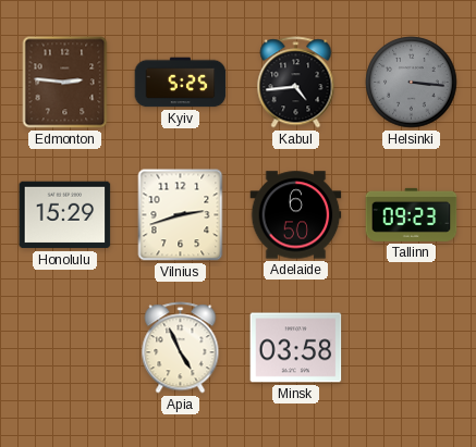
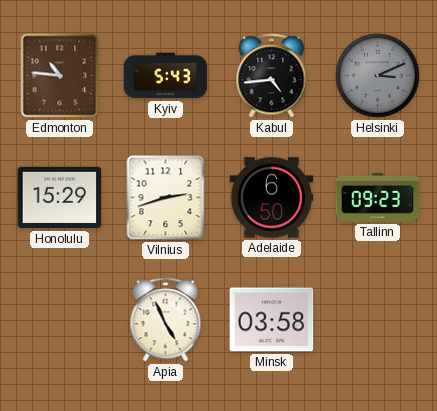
Edmonton: 2:46 -> 10:46
Kyiv: 5:25 -> 5:43
Helsinki: 3:16 -> 3:11
